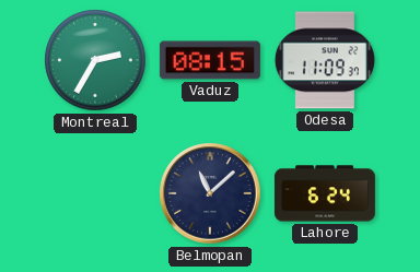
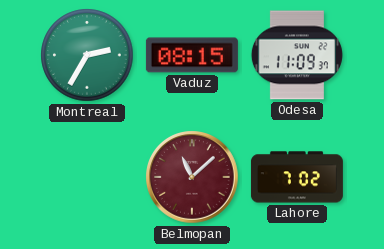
Belmopan dial: navy -> burgundy
Lahore: 6:24 -> 7:02
